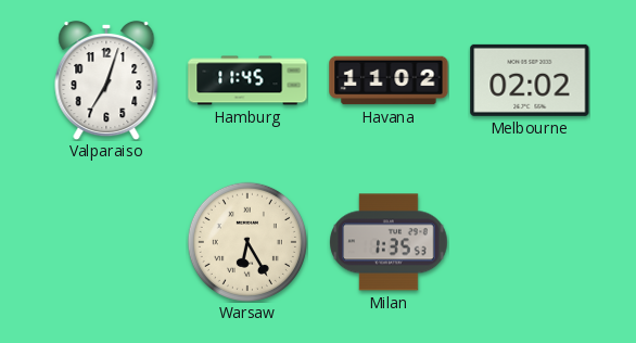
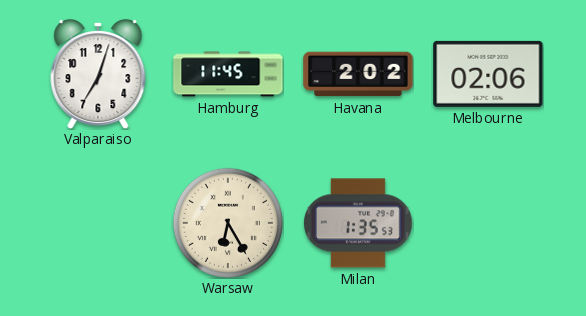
Havana: 11:02 -> 2:02
Melbourne: 02:02 -> 02:06
